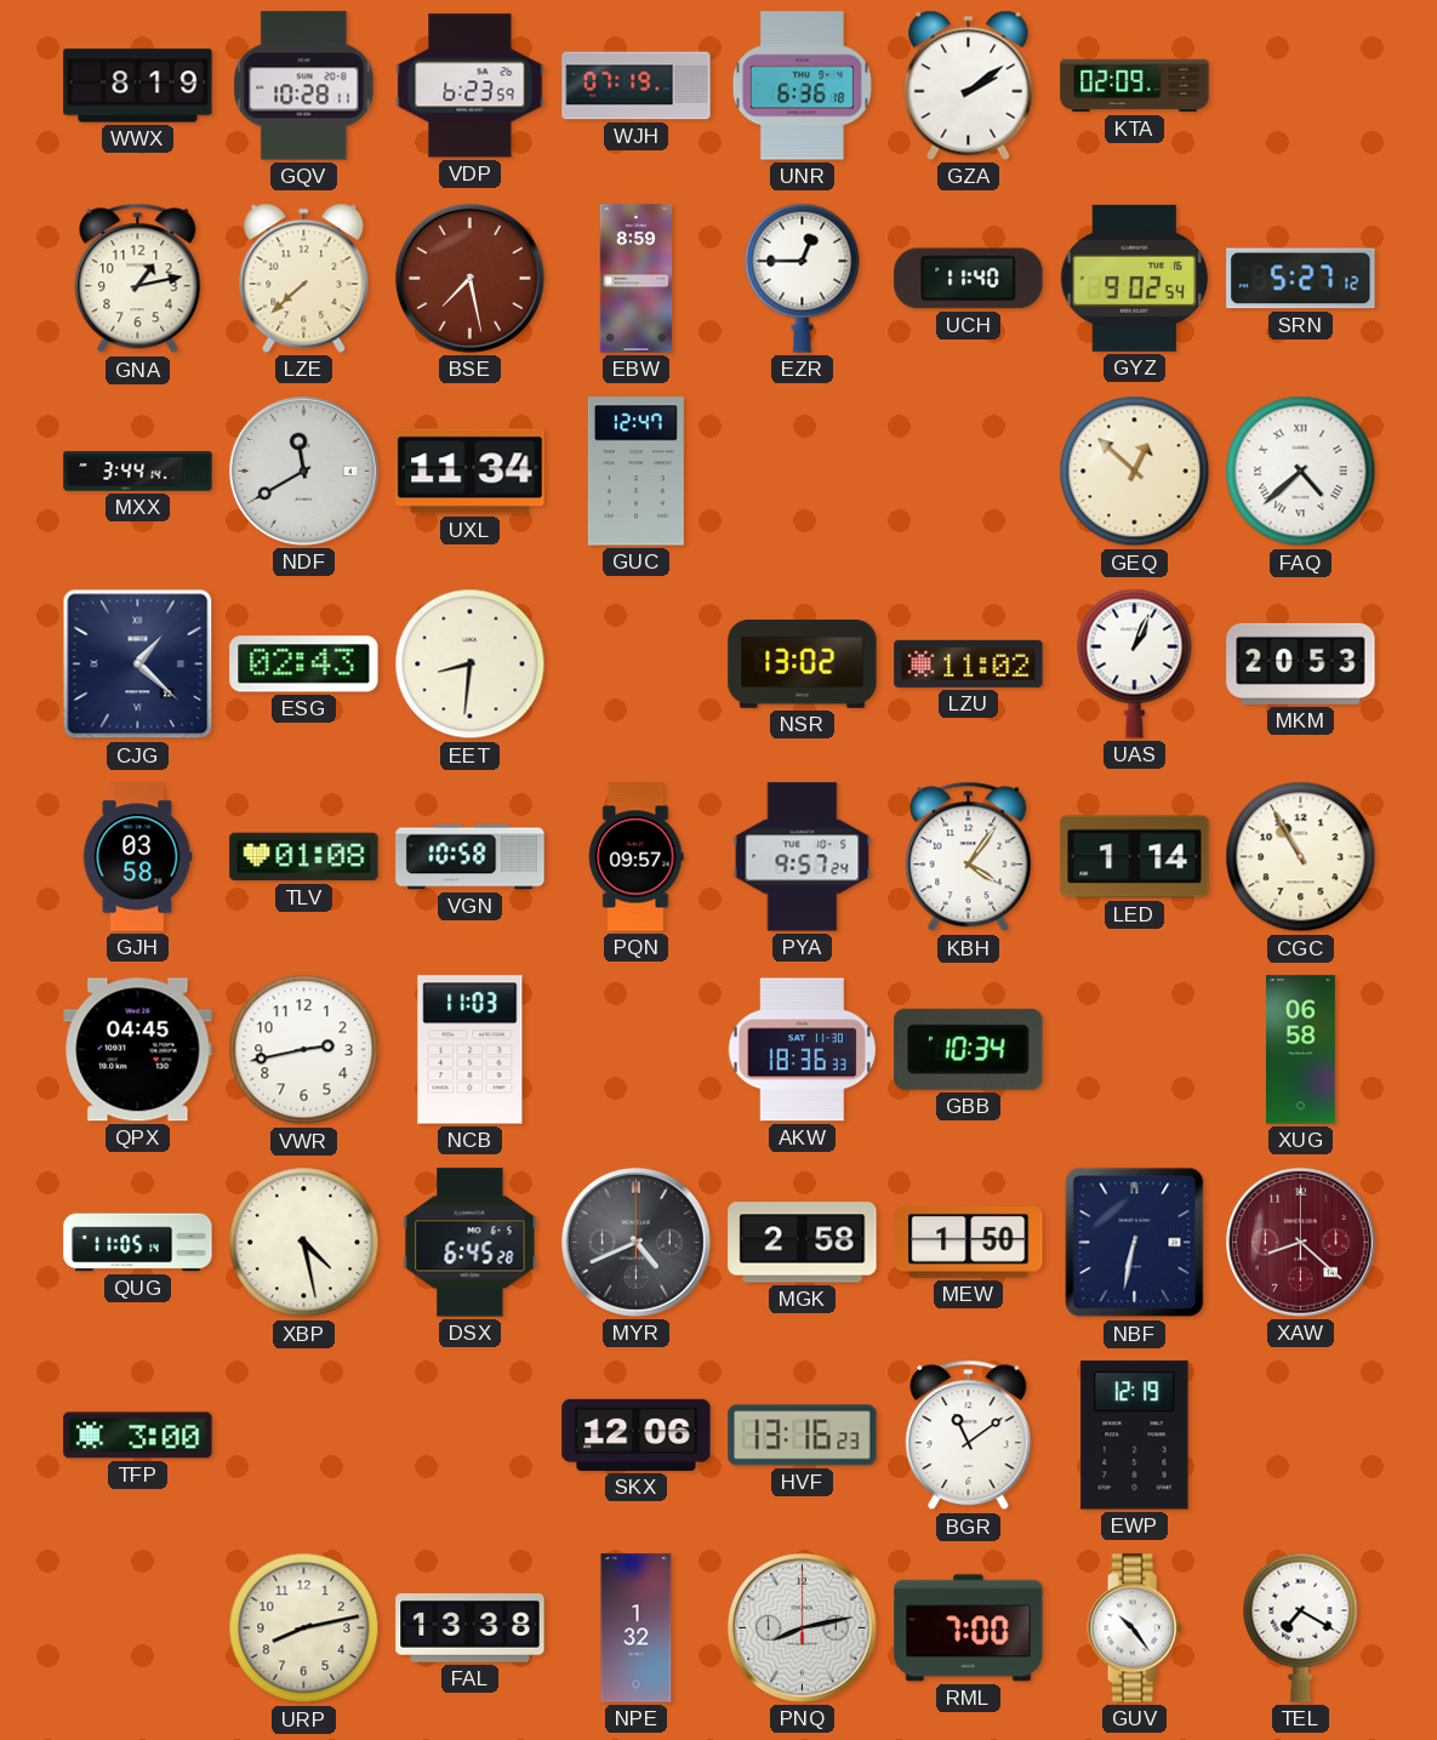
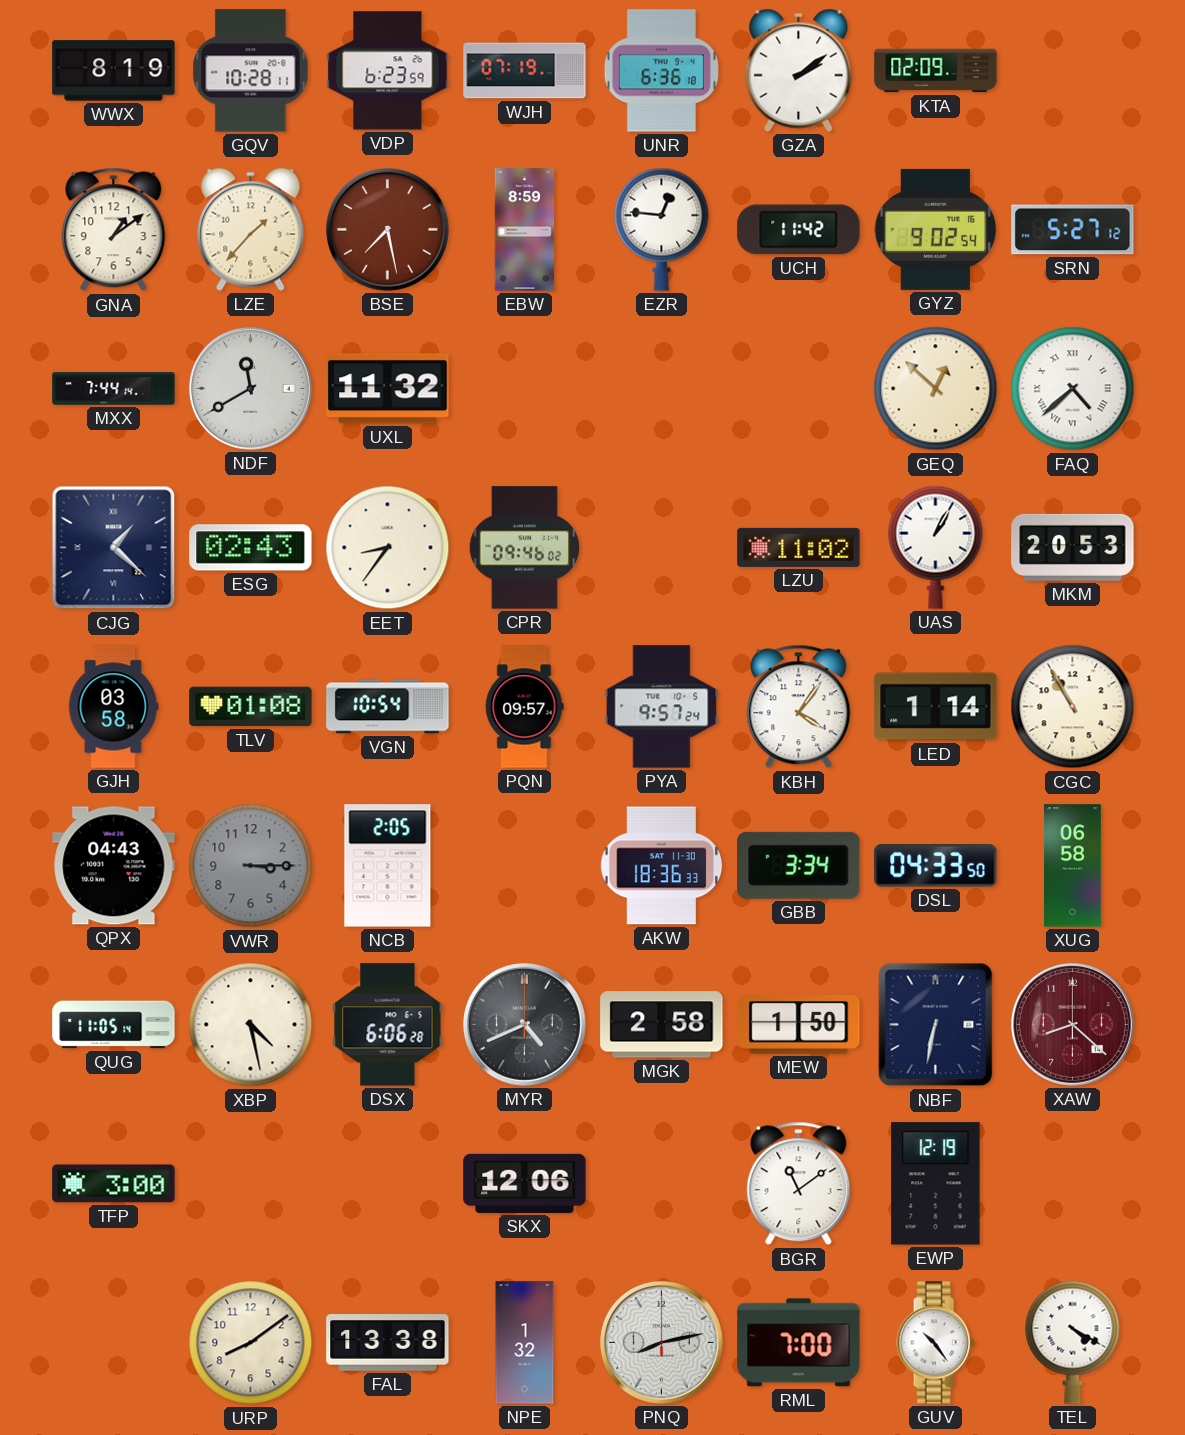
GNA: 1:13 -> 1:09
LZE: 7:38 -> 1:37
EZR: 12:45 -> 12:46
UCH: 11:40 -> 11:42
MXX: 3:44 -> 7:44
UXL: 11:34 -> 11:32
GUC: 12:47 -> none
EET: 8:31 -> 8:36
CPR: none -> 09:46
NSR: 13:02 -> none
UAS: 1:04 -> 1:05
VGN: 10:58 -> 10:54
QPX: 04:45 -> 04:43
VWR: 2:43 -> 3:15
VWR dial: white -> grey
NCB: 11:03 -> 2:05
GBB: 10:34 -> 3:34
DSL: none -> 04:33
DSX: 6:45 -> 6:06
HVF: 13:16 -> none
URP: 8:13 -> 8:09
TEL: 7:20 -> 4:20
